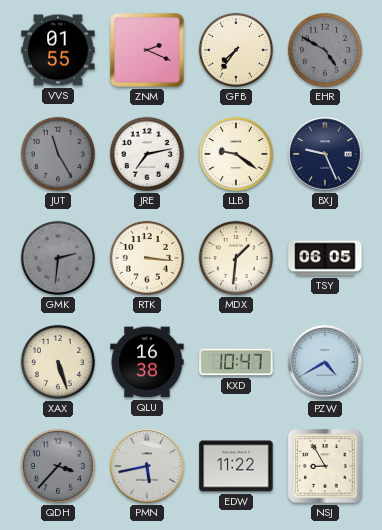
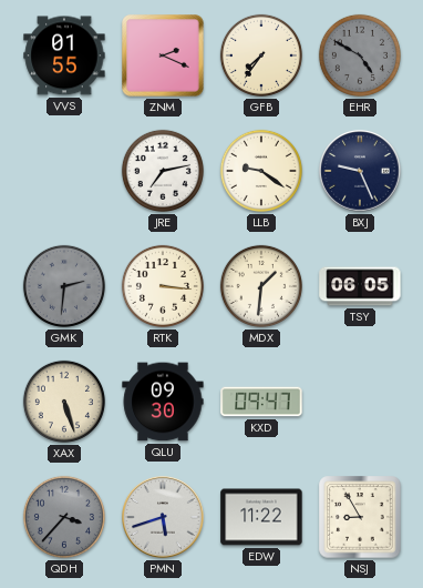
JUT: 11:25 -> none
QLU: 16:38 -> 09:30
KXD: 10:47 -> 09:47
PZW: 4:40 -> none
PMN: 5:43 -> 5:42
